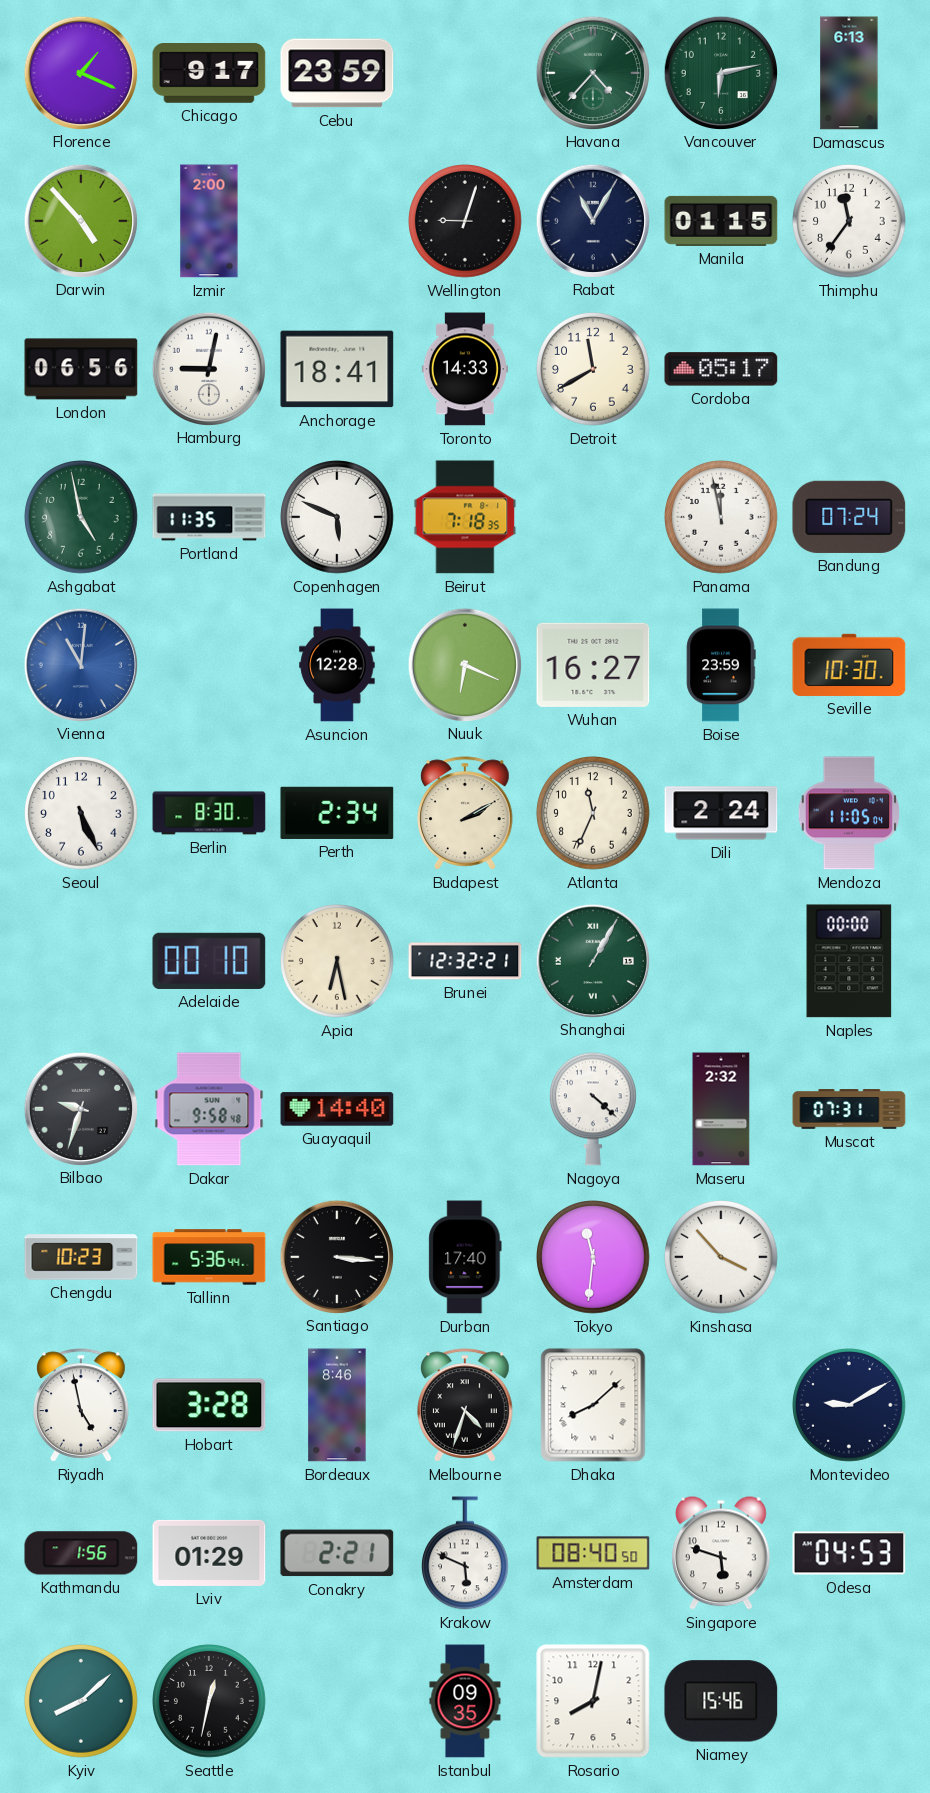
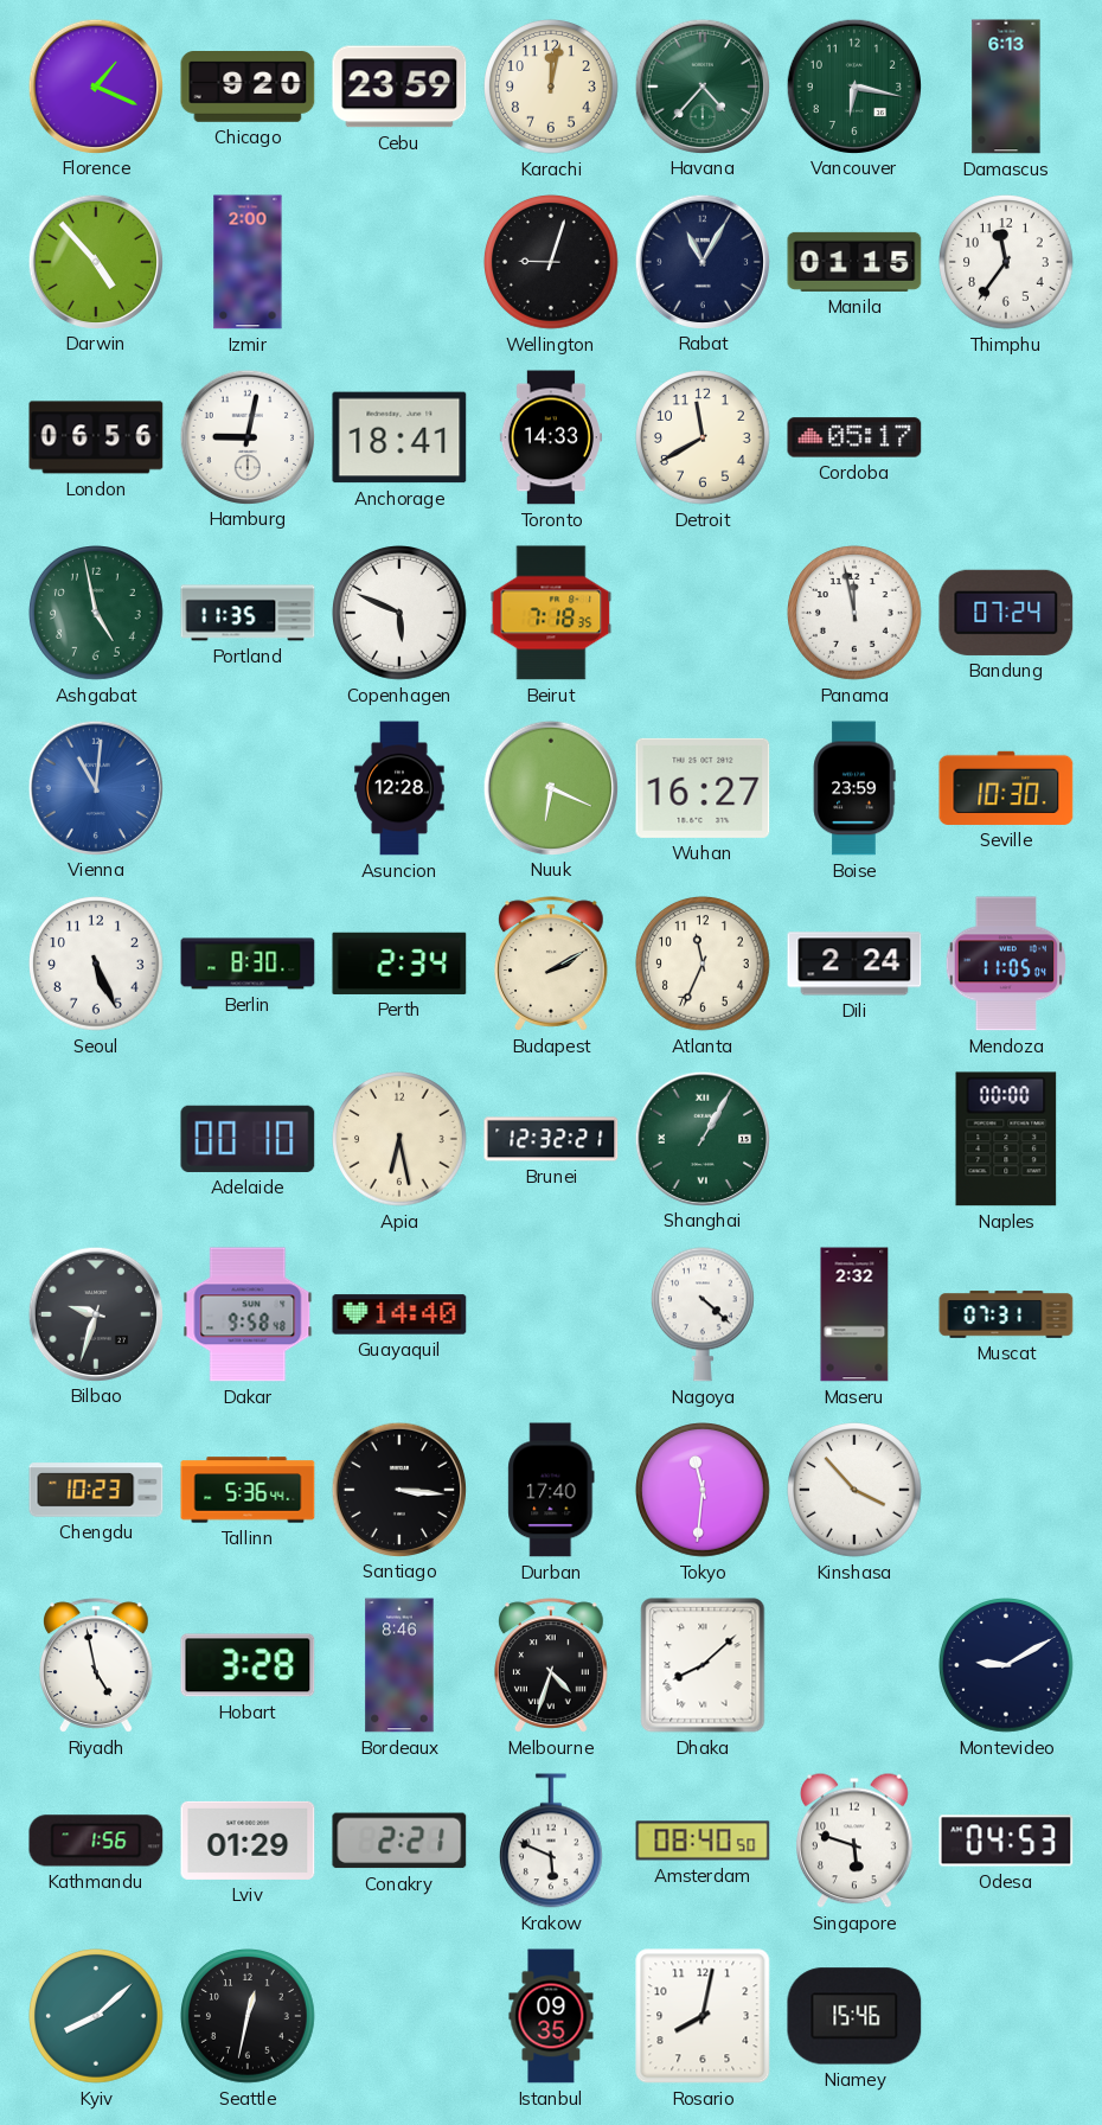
Chicago: 9:17 -> 9:20
Karachi: none -> 12:02
Vancouver: 6:13 -> 6:17
